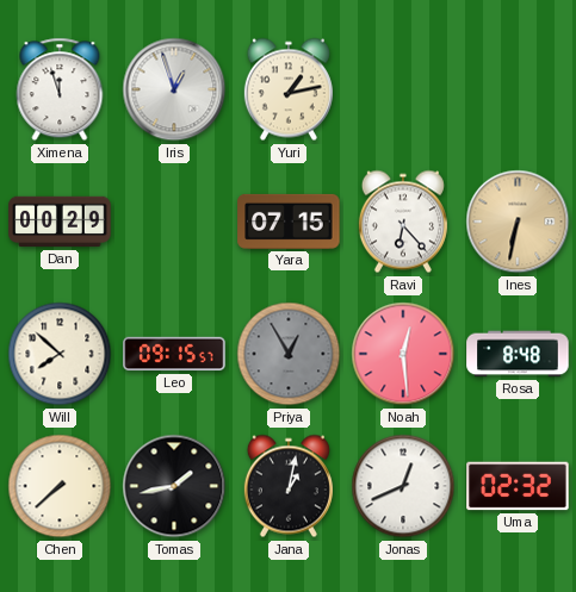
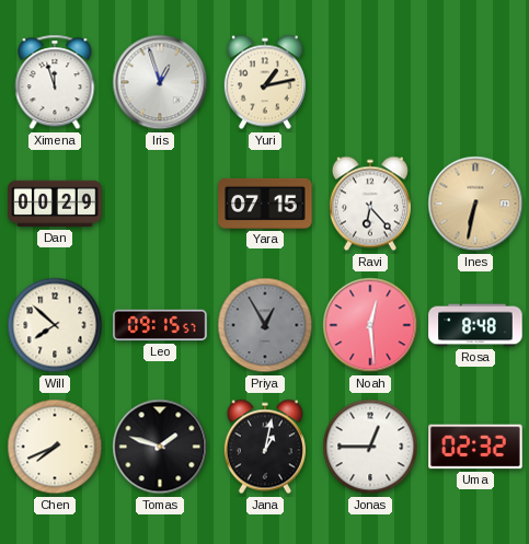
Chen: 7:38 -> 7:41
Tomas: 1:43 -> 1:48
Jonas: 12:41 -> 12:45
